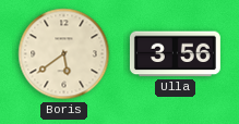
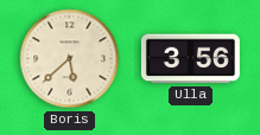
Boris: 5:39 -> 5:38
